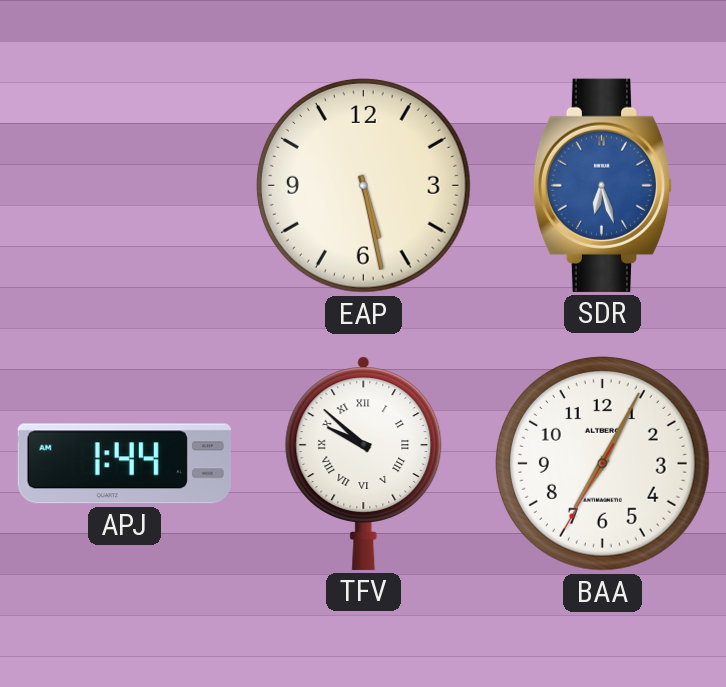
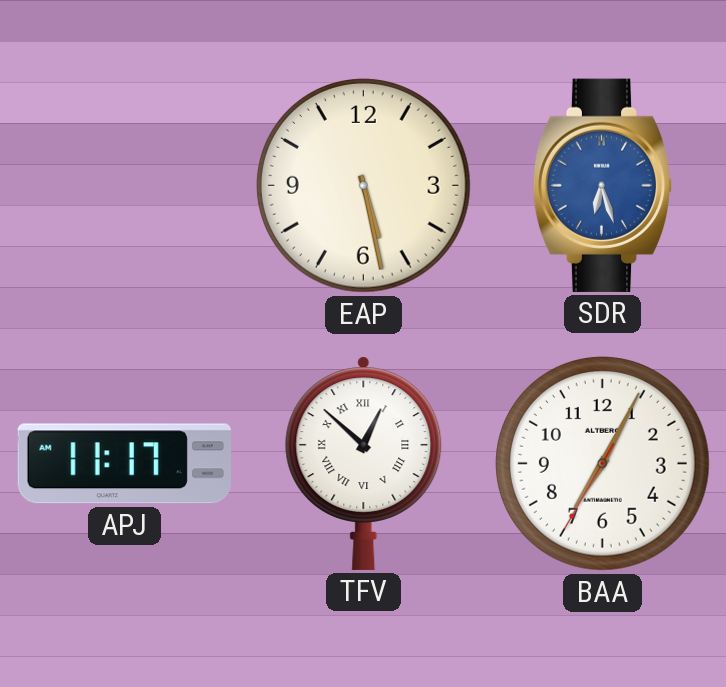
APJ: 1:44 -> 11:17
TFV: 9:52 -> 12:52
